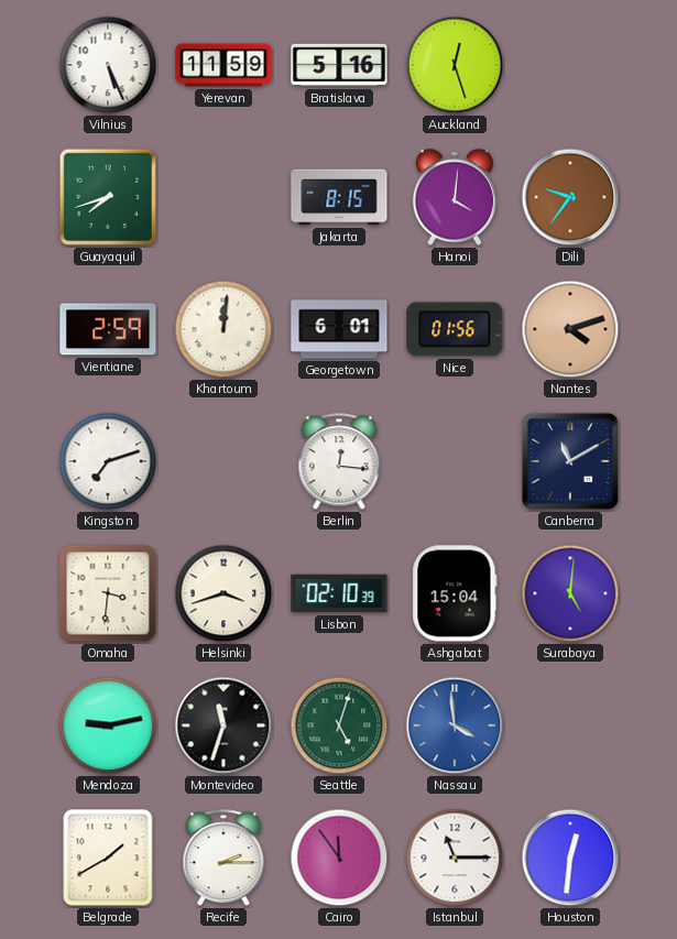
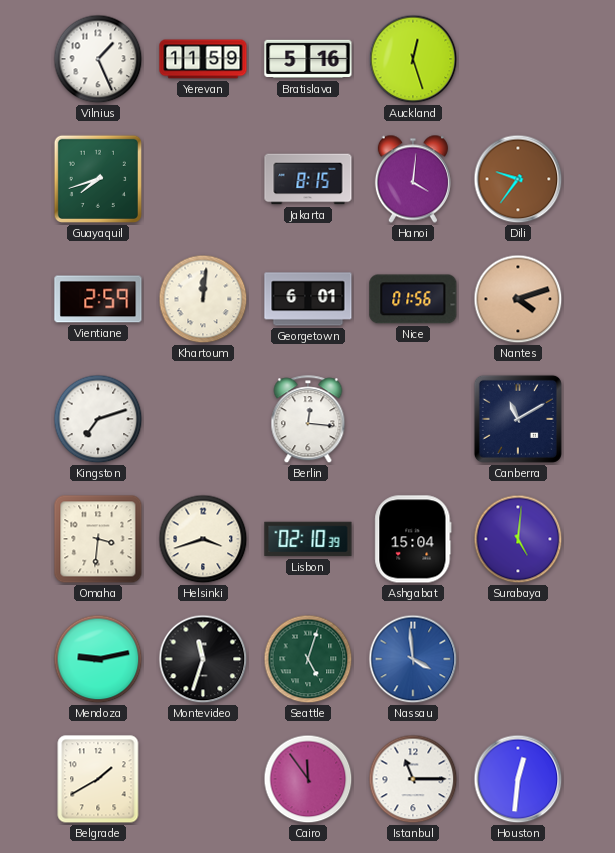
Vilnius: 5:26 -> 1:26
Recife: 2:15 -> none
